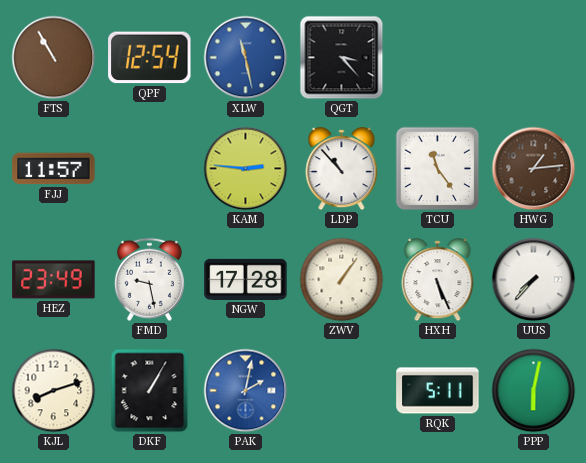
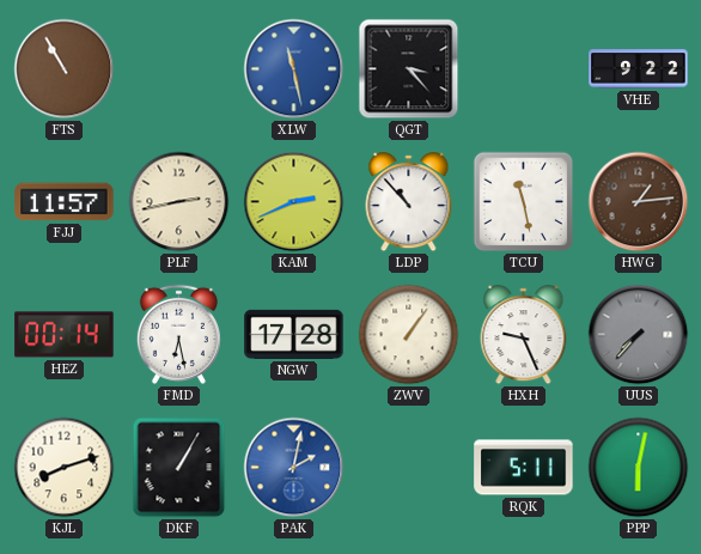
QPF: 12:54 -> none
VHE: none -> 9:22
PLF: none -> 2:43
KAM: 2:46 -> 2:41
TCU: 11:24 -> 11:28
HEZ: 23:49 -> 00:14
FMD: 9:28 -> 6:28
HXH: 5:26 -> 9:26
UUS dial: white -> grey
